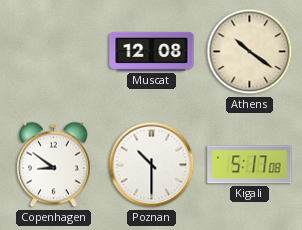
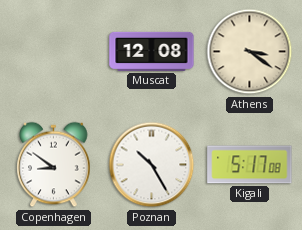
Athens: 10:21 -> 3:21
Poznan: 10:30 -> 10:25
